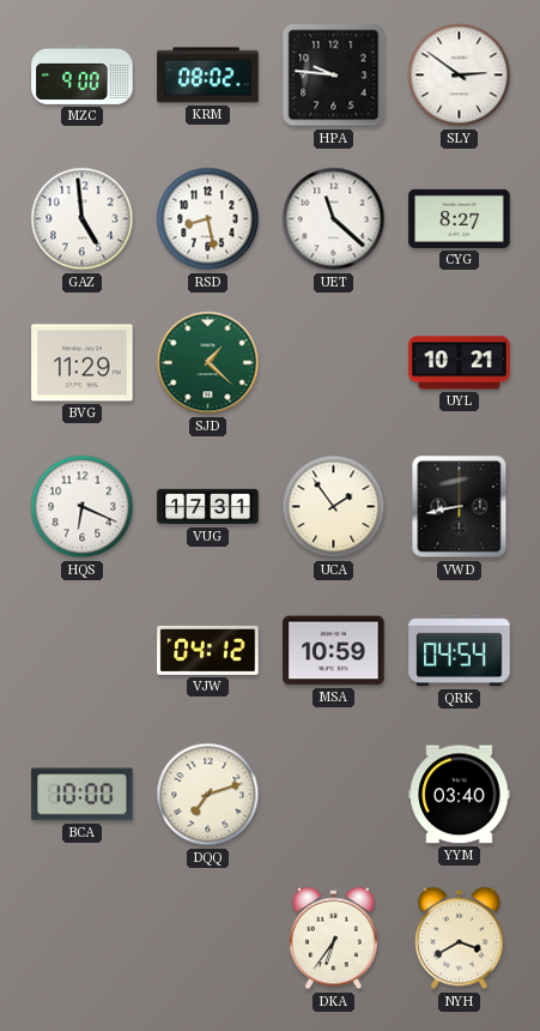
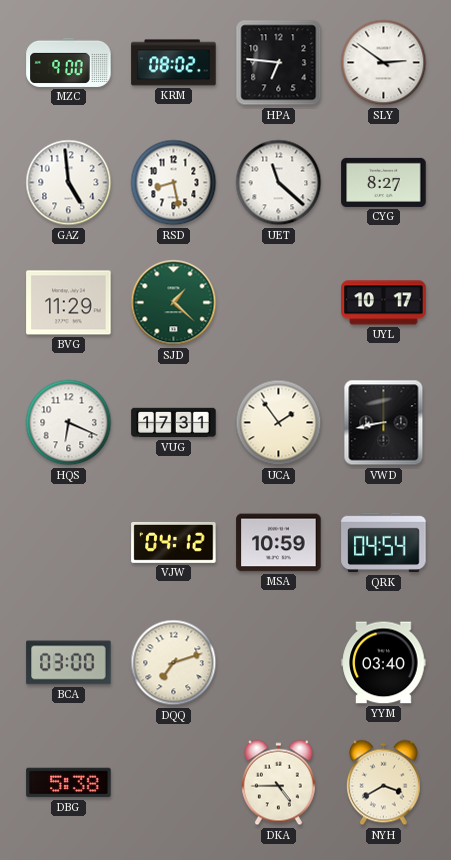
HPA: 9:46 -> 6:46
UYL: 10:21 -> 10:17
BCA: 10:00 -> 03:00
DBG: none -> 5:38
DKA: 6:36 -> 4:45
